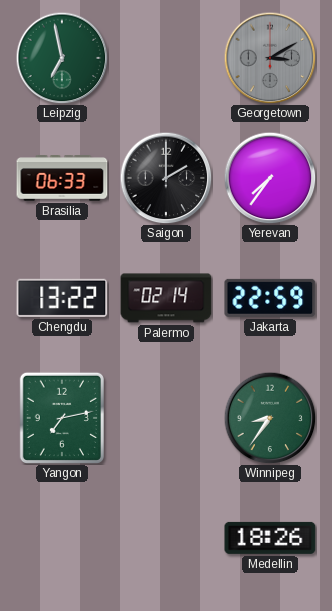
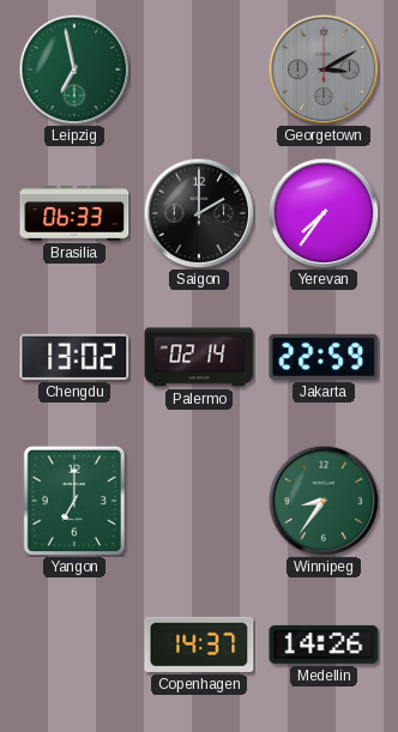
Chengdu: 13:22 -> 13:02
Yangon: 7:13 -> 7:00
Copenhagen: none -> 14:37
Medellin: 18:26 -> 14:26
